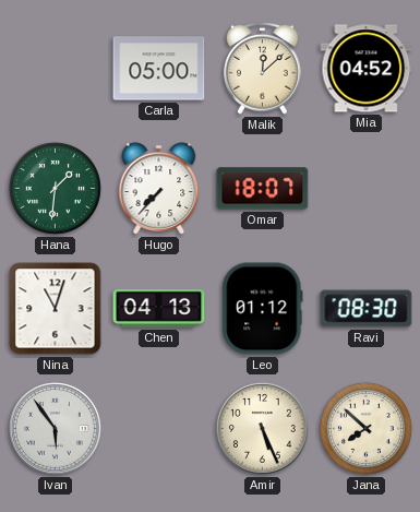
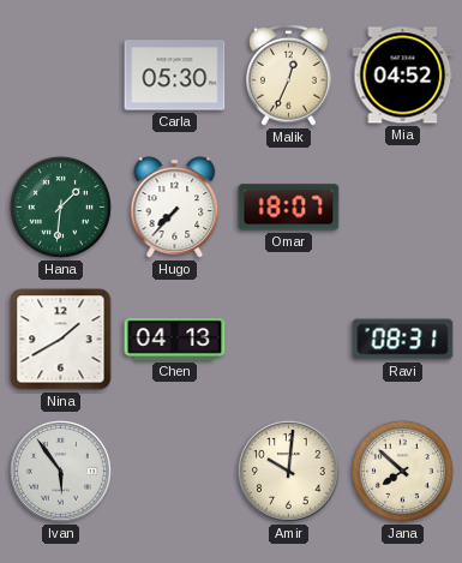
Carla: 05:00 -> 05:30
Malik: 12:08 -> 12:34
Nina: 11:03 -> 1:40
Leo: 01:12 -> none
Ravi: 08:30 -> 08:31
Amir: 5:26 -> 10:01
